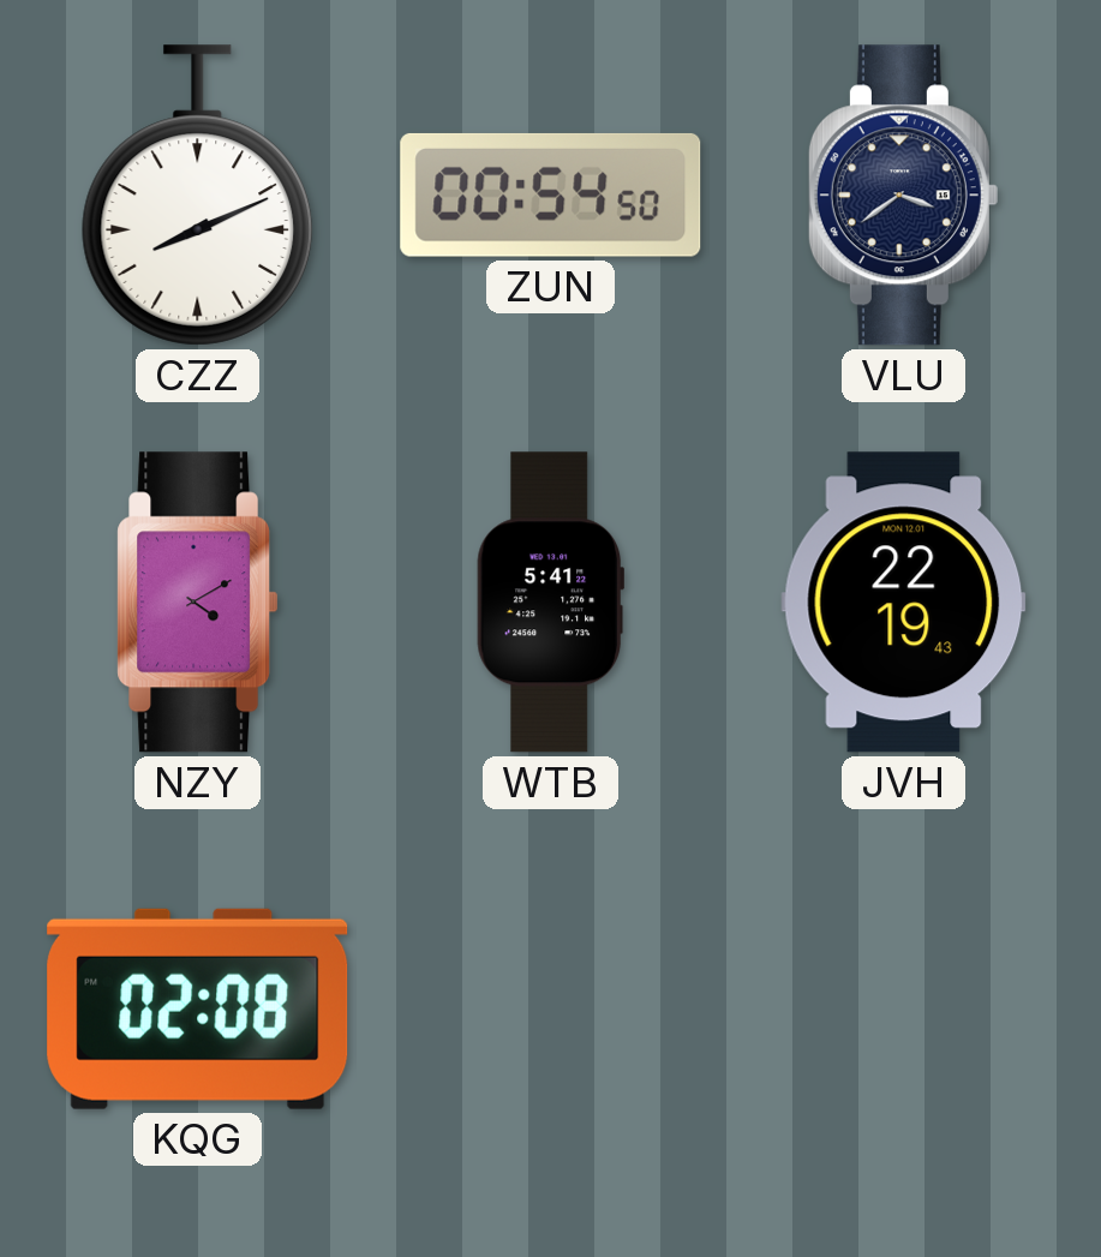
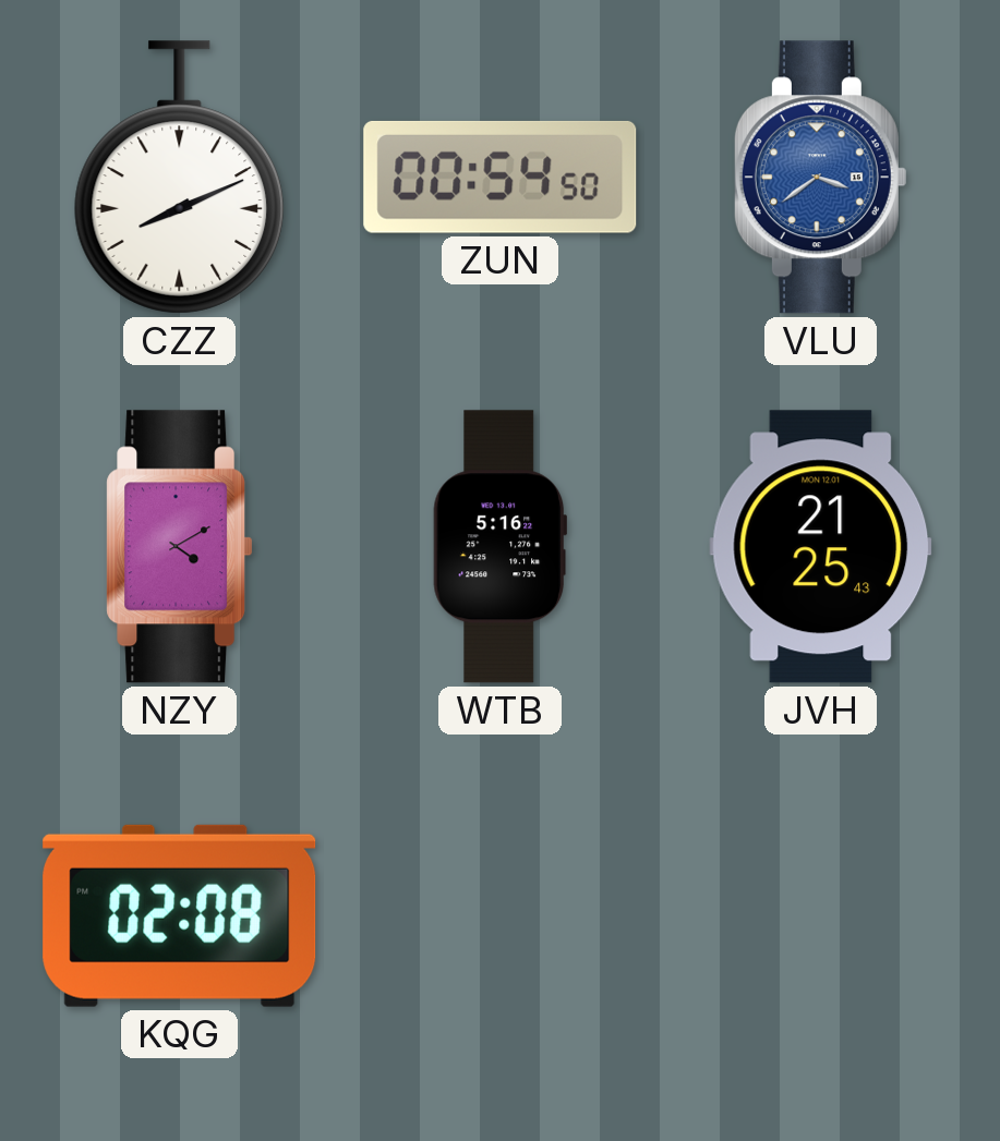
VLU dial: navy -> blue
WTB: 5:41 -> 5:16
JVH: 22:19 -> 21:25
